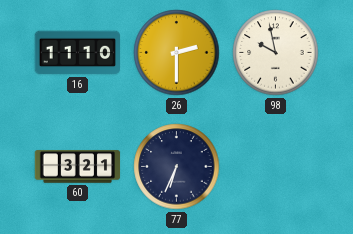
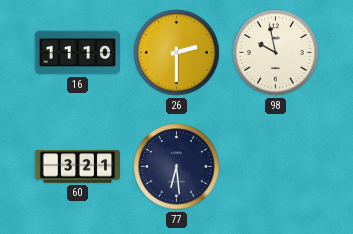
77: 6:34 -> 6:29
